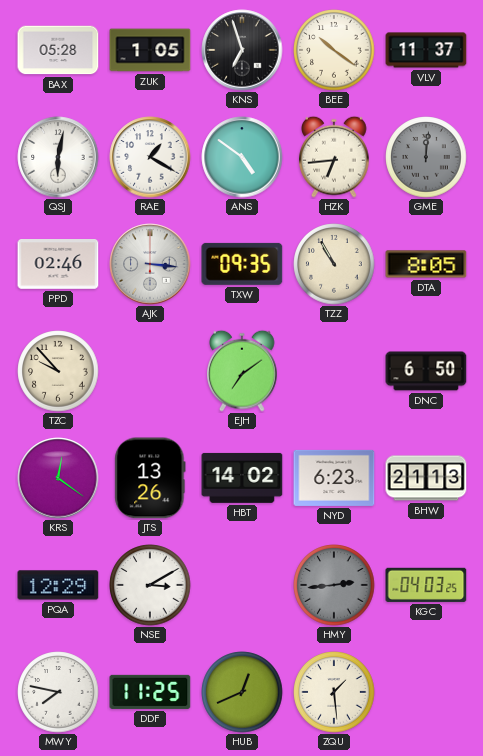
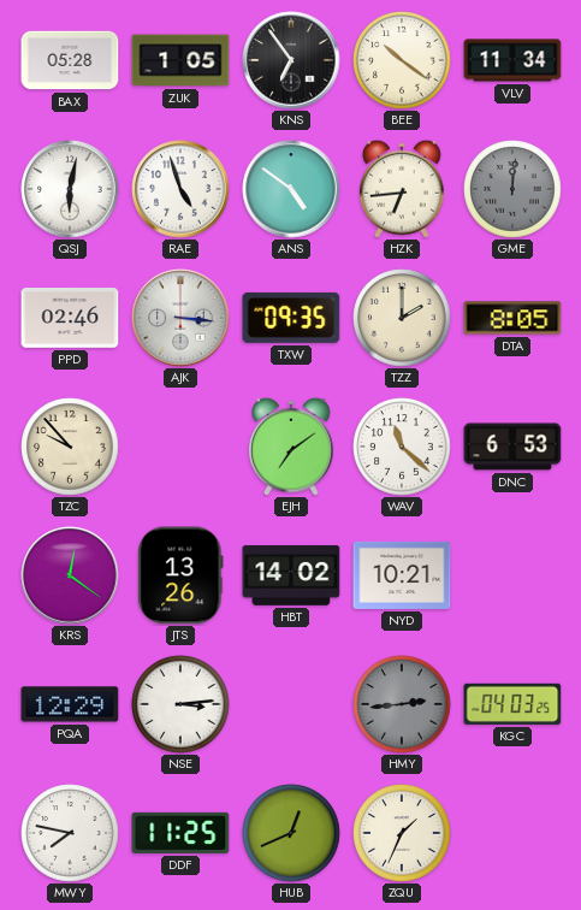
KNS: 6:57 -> 6:54
VLV: 11:37 -> 11:34
RAE: 1:20 -> 4:57
TZZ: 10:55 -> 2:00
WAV: none -> 11:22
DNC: 6:50 -> 6:53
NYD: 6:23 -> 10:21
BHW: 21:13 -> none
NSE: 3:10 -> 3:14
ZQU: 1:29 -> 1:34
